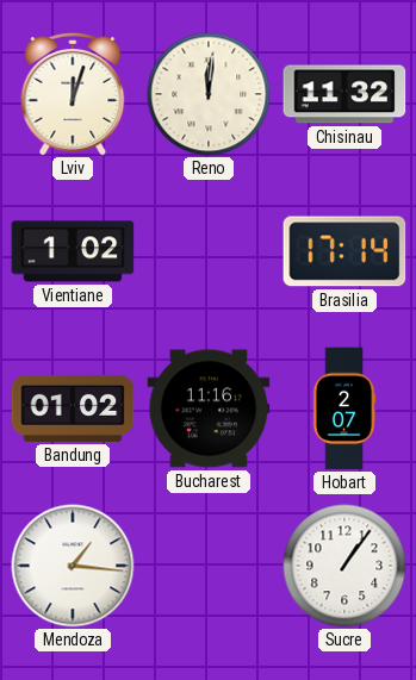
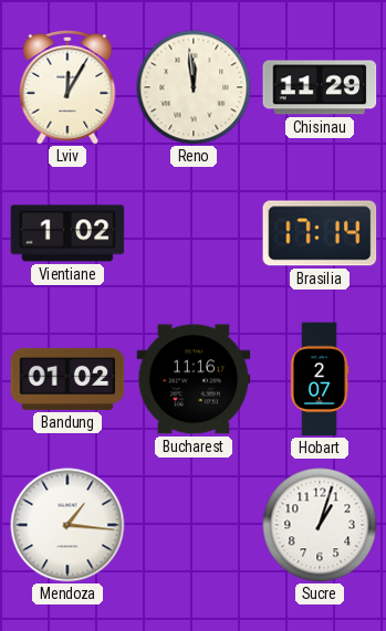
Lviv: 12:03 -> 12:05
Reno: 12:01 -> 11:59
Chisinau: 11:32 -> 11:29
Sucre: 1:06 -> 1:03
